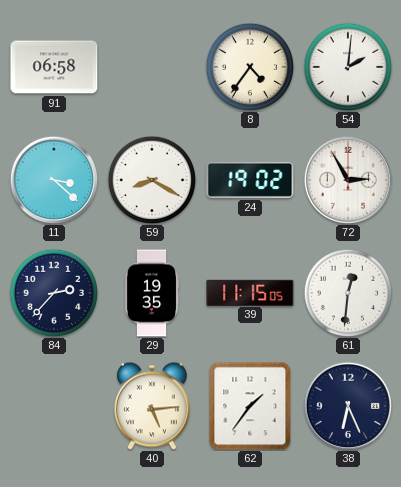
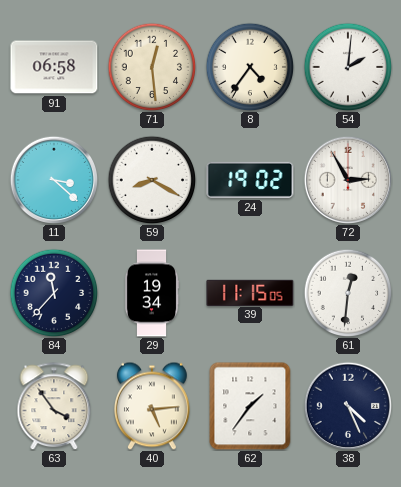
71: none -> 12:29
84: 2:37 -> 11:37
29: 19:35 -> 19:34
63: none -> 3:54
38: 6:26 -> 4:26
